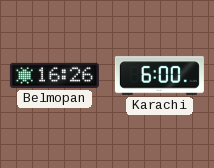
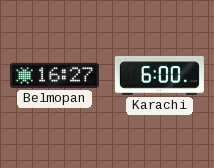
Belmopan: 16:26 -> 16:27
